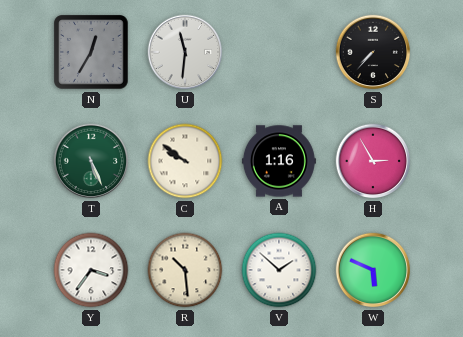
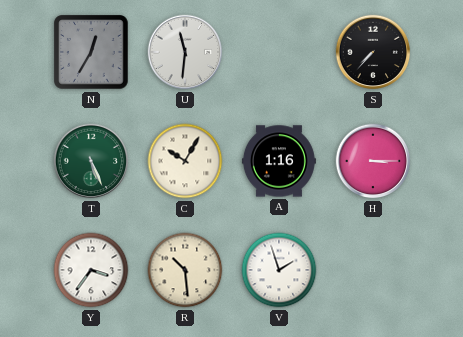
C: 9:51 -> 10:05
H: 2:55 -> 3:15
V: 1:52 -> 1:57
W: 5:49 -> none
